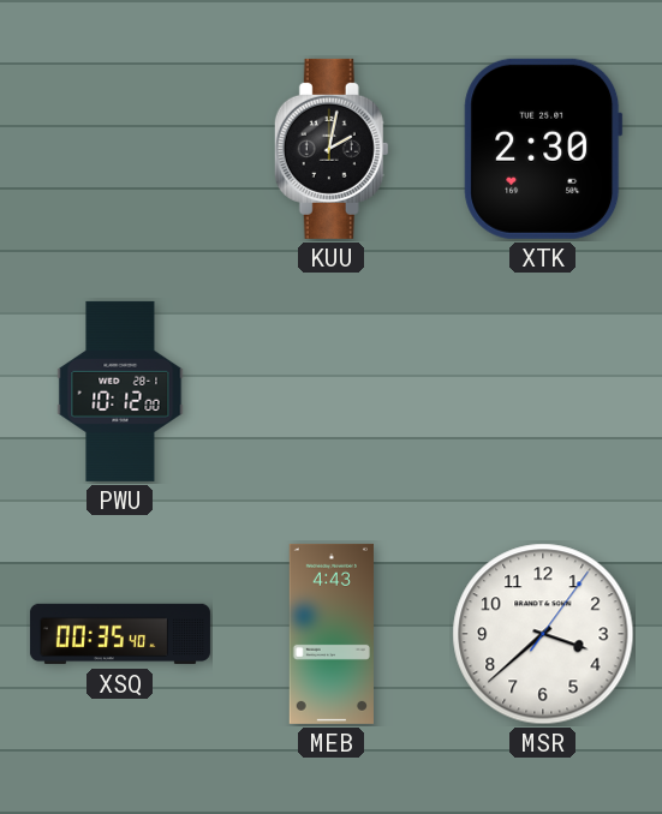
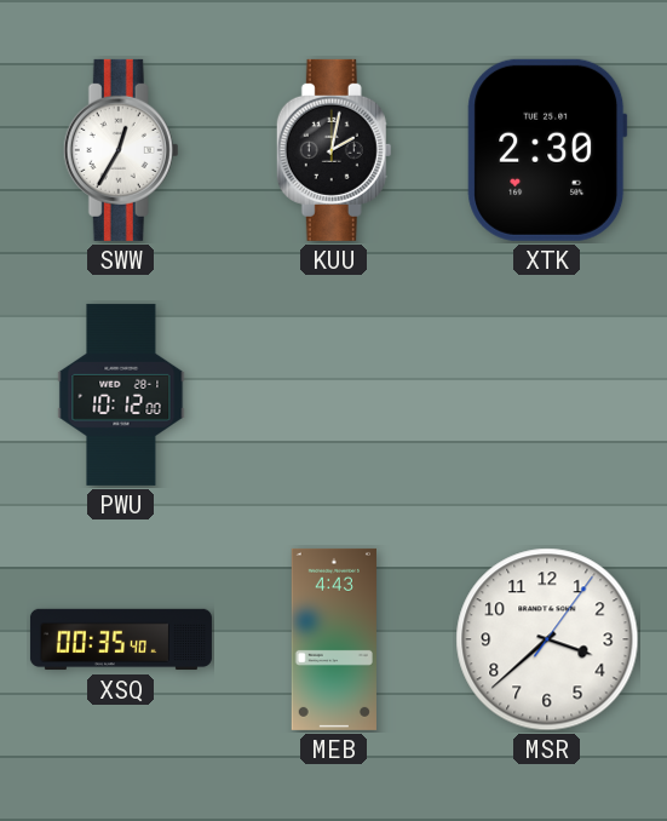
SWW: none -> 12:35
